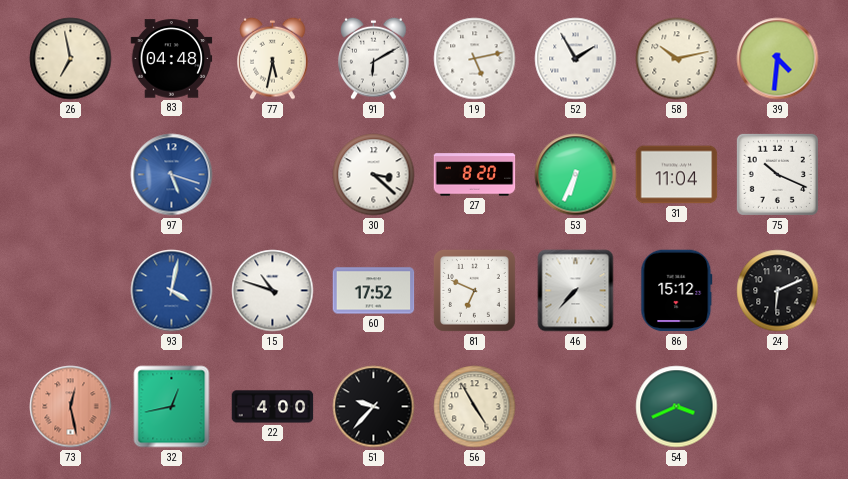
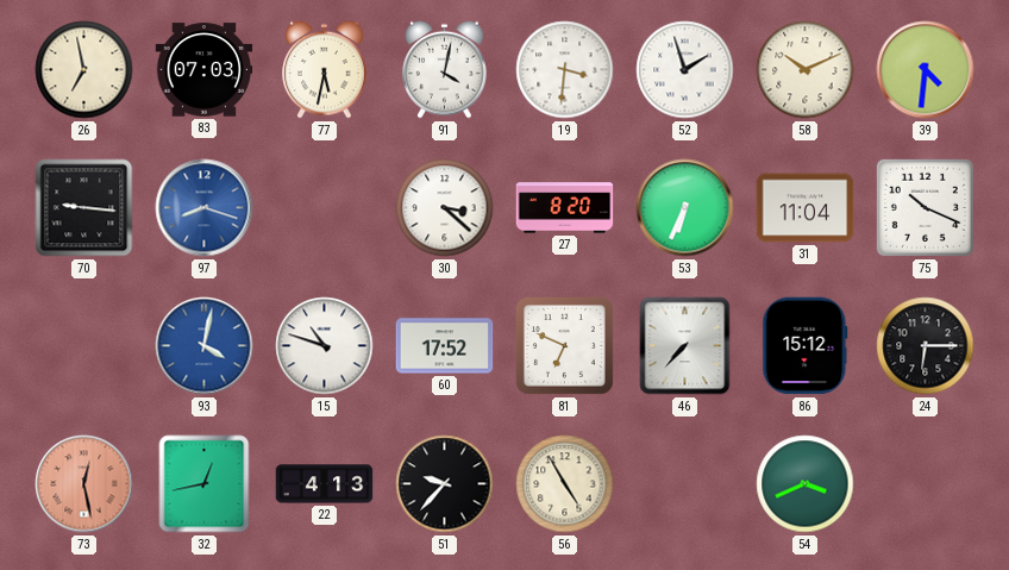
83: 04:48 -> 07:03
91: 6:10 -> 4:02
19: 5:13 -> 3:31
52: 1:55 -> 1:57
58: 10:13 -> 10:11
70: none -> 9:16
97: 5:18 -> 8:18
24: 6:11 -> 6:15
22: 4:00 -> 4:13
